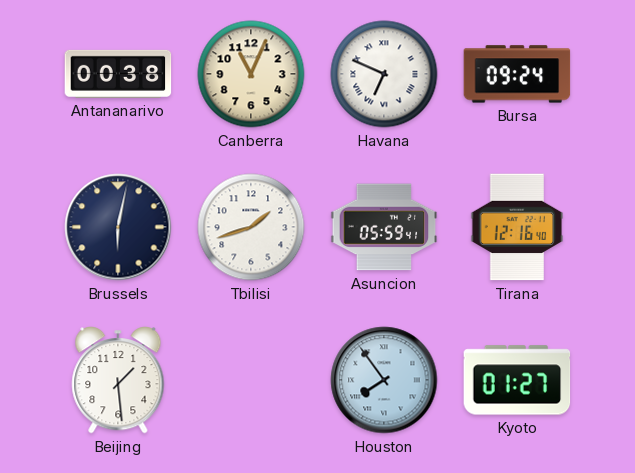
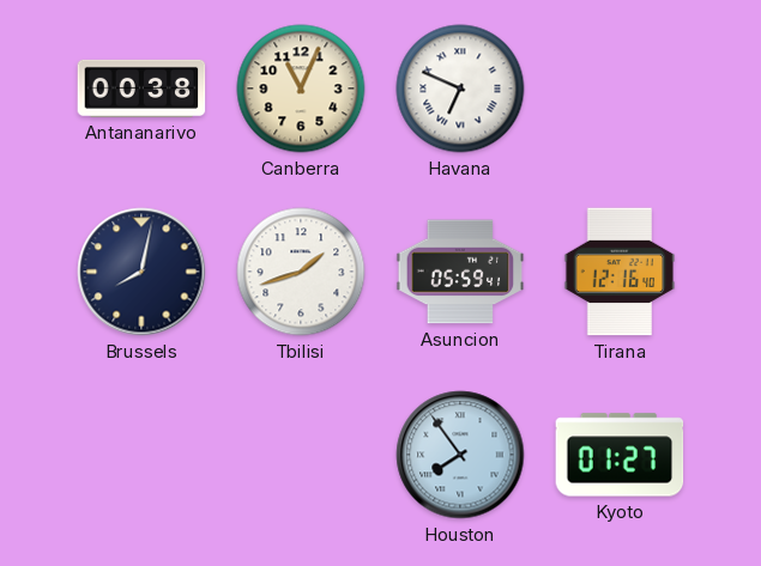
Bursa: 09:24 -> none
Brussels: 6:02 -> 8:02
Beijing: 1:29 -> none
